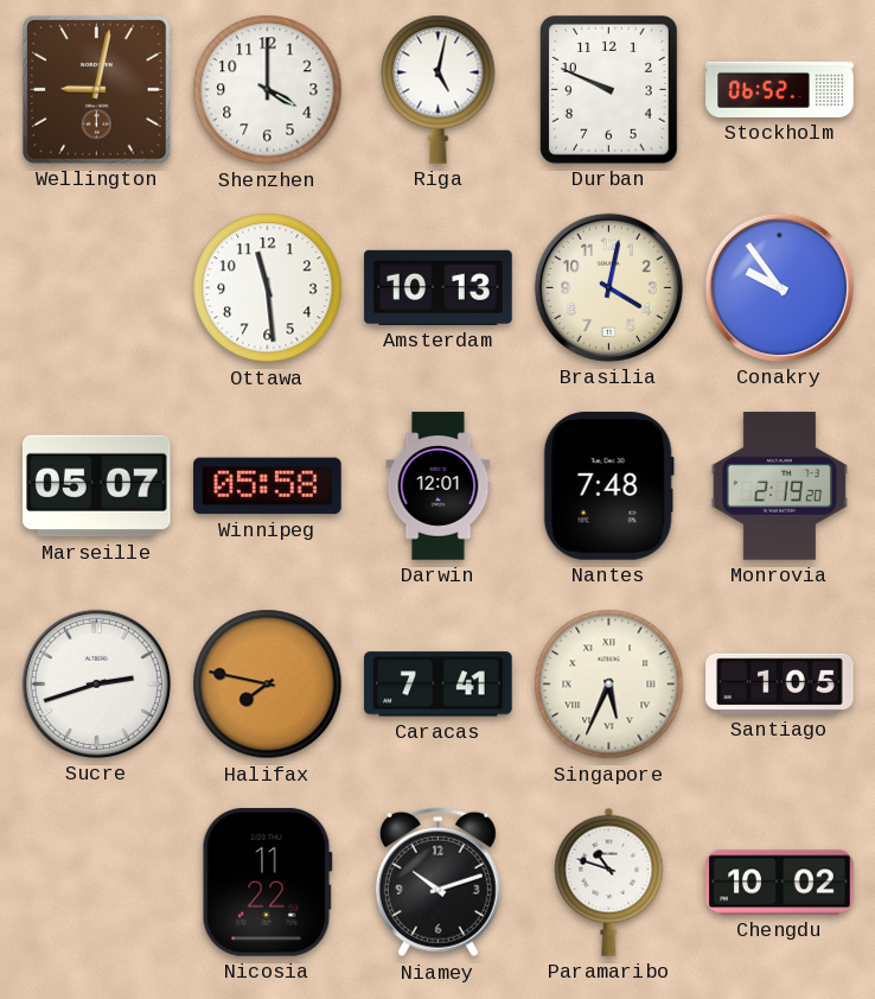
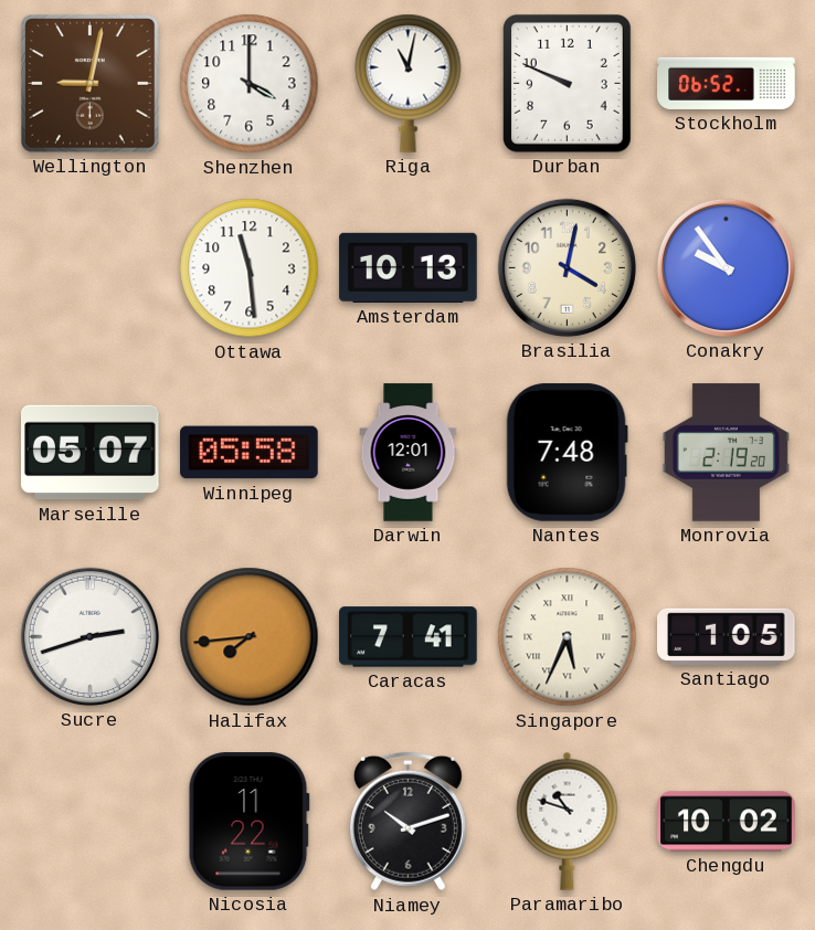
Riga: 5:02 -> 11:02
Halifax: 7:47 -> 7:44
